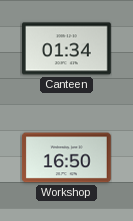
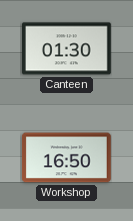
Canteen: 01:34 -> 01:30
